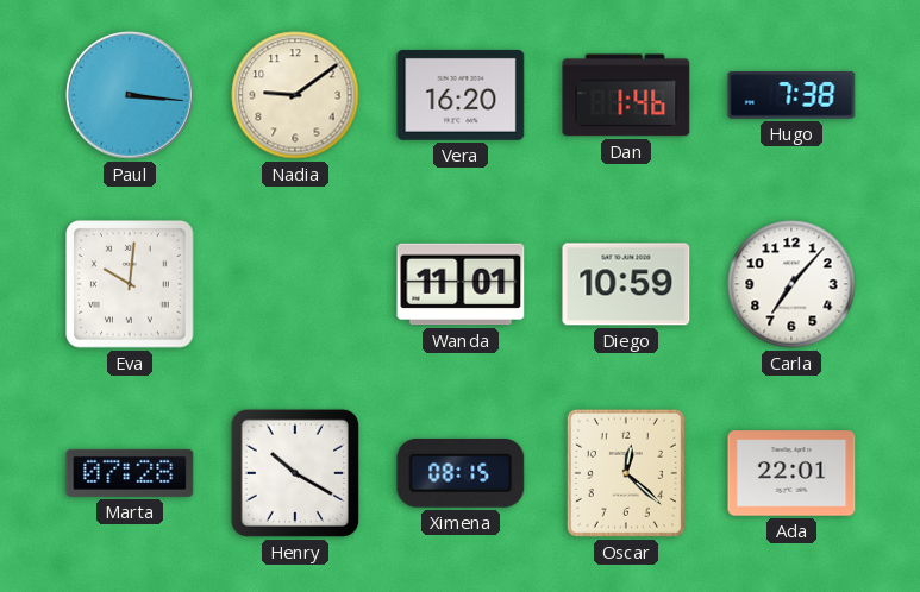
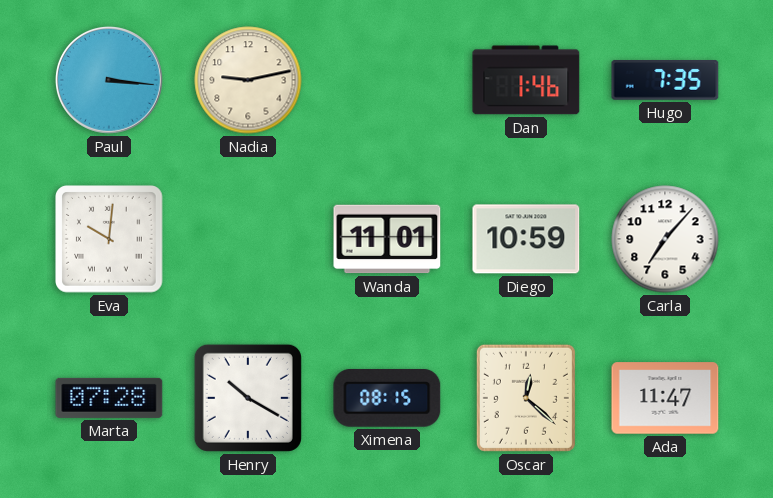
Nadia: 9:09 -> 9:13
Vera: 16:20 -> none
Hugo: 7:38 -> 7:35
Ada: 22:01 -> 11:47
